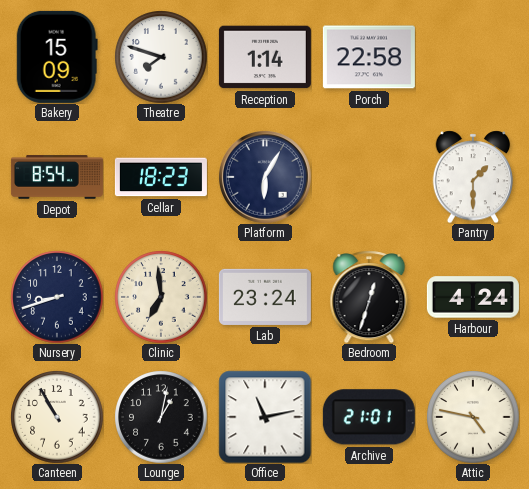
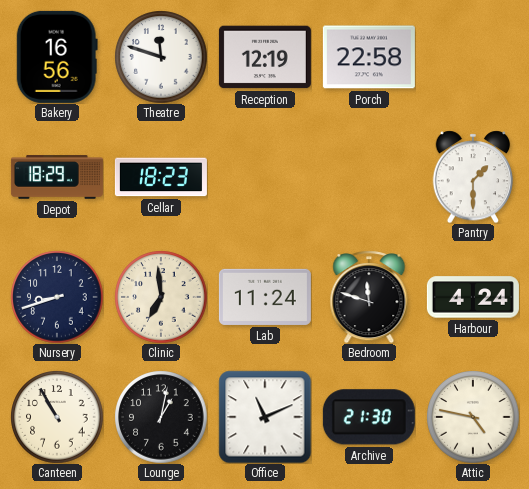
Bakery: 15:09 -> 16:56
Theatre: 7:48 -> 11:48
Reception: 1:14 -> 12:19
Depot: 8:54 -> 18:29
Platform: 6:05 -> none
Lab: 23:24 -> 11:24
Bedroom: 12:33 -> 11:48
Office: 11:13 -> 11:11
Archive: 21:01 -> 21:30
